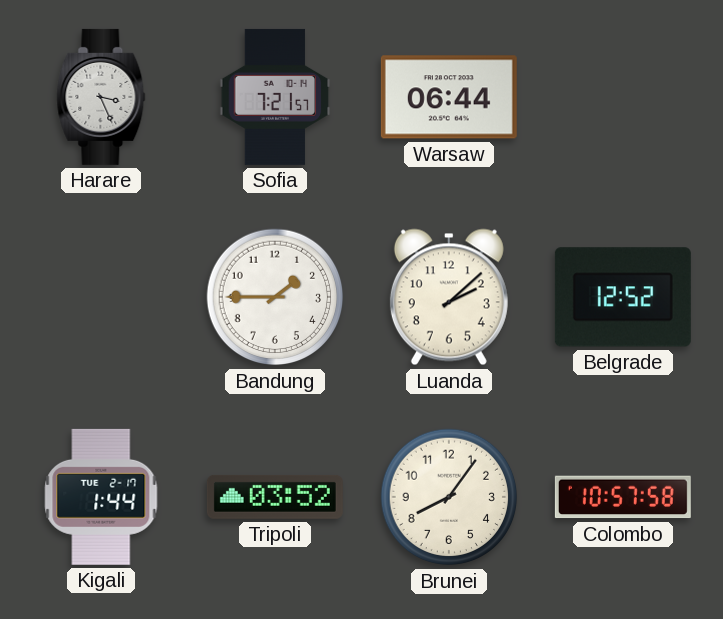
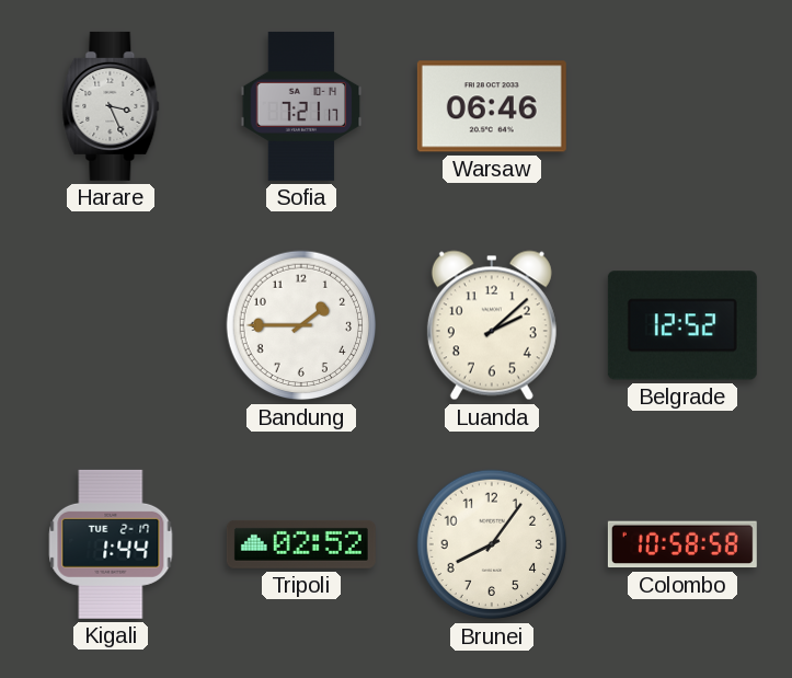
Sofia: 7:21:57 -> 7:21:17
Warsaw: 06:44 -> 06:46
Tripoli: 03:52 -> 02:52
Colombo: 10:57 -> 10:58
